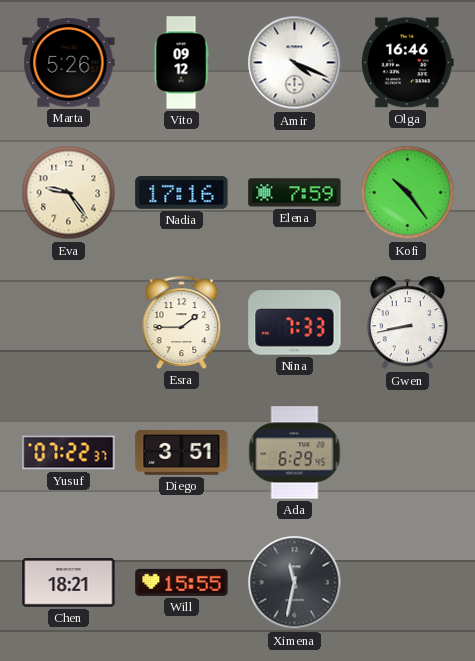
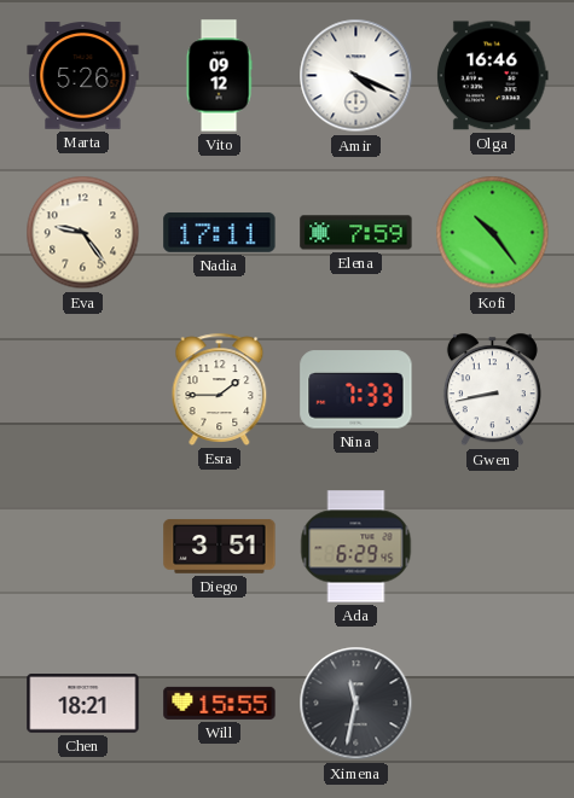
Nadia: 17:16 -> 17:11
Yusuf: 07:22 -> none
